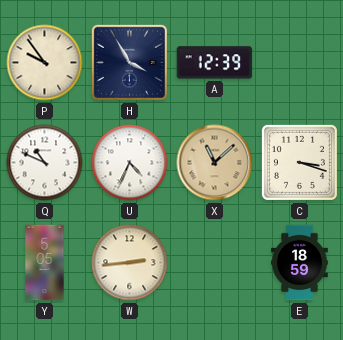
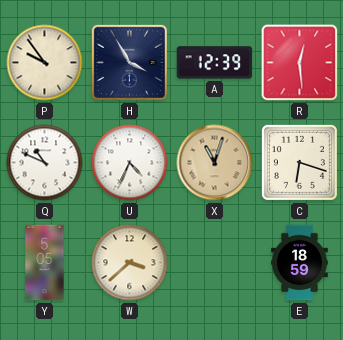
R: none -> 12:29
X: 11:08 -> 11:03
C: 3:18 -> 6:18
W: 2:44 -> 3:38
